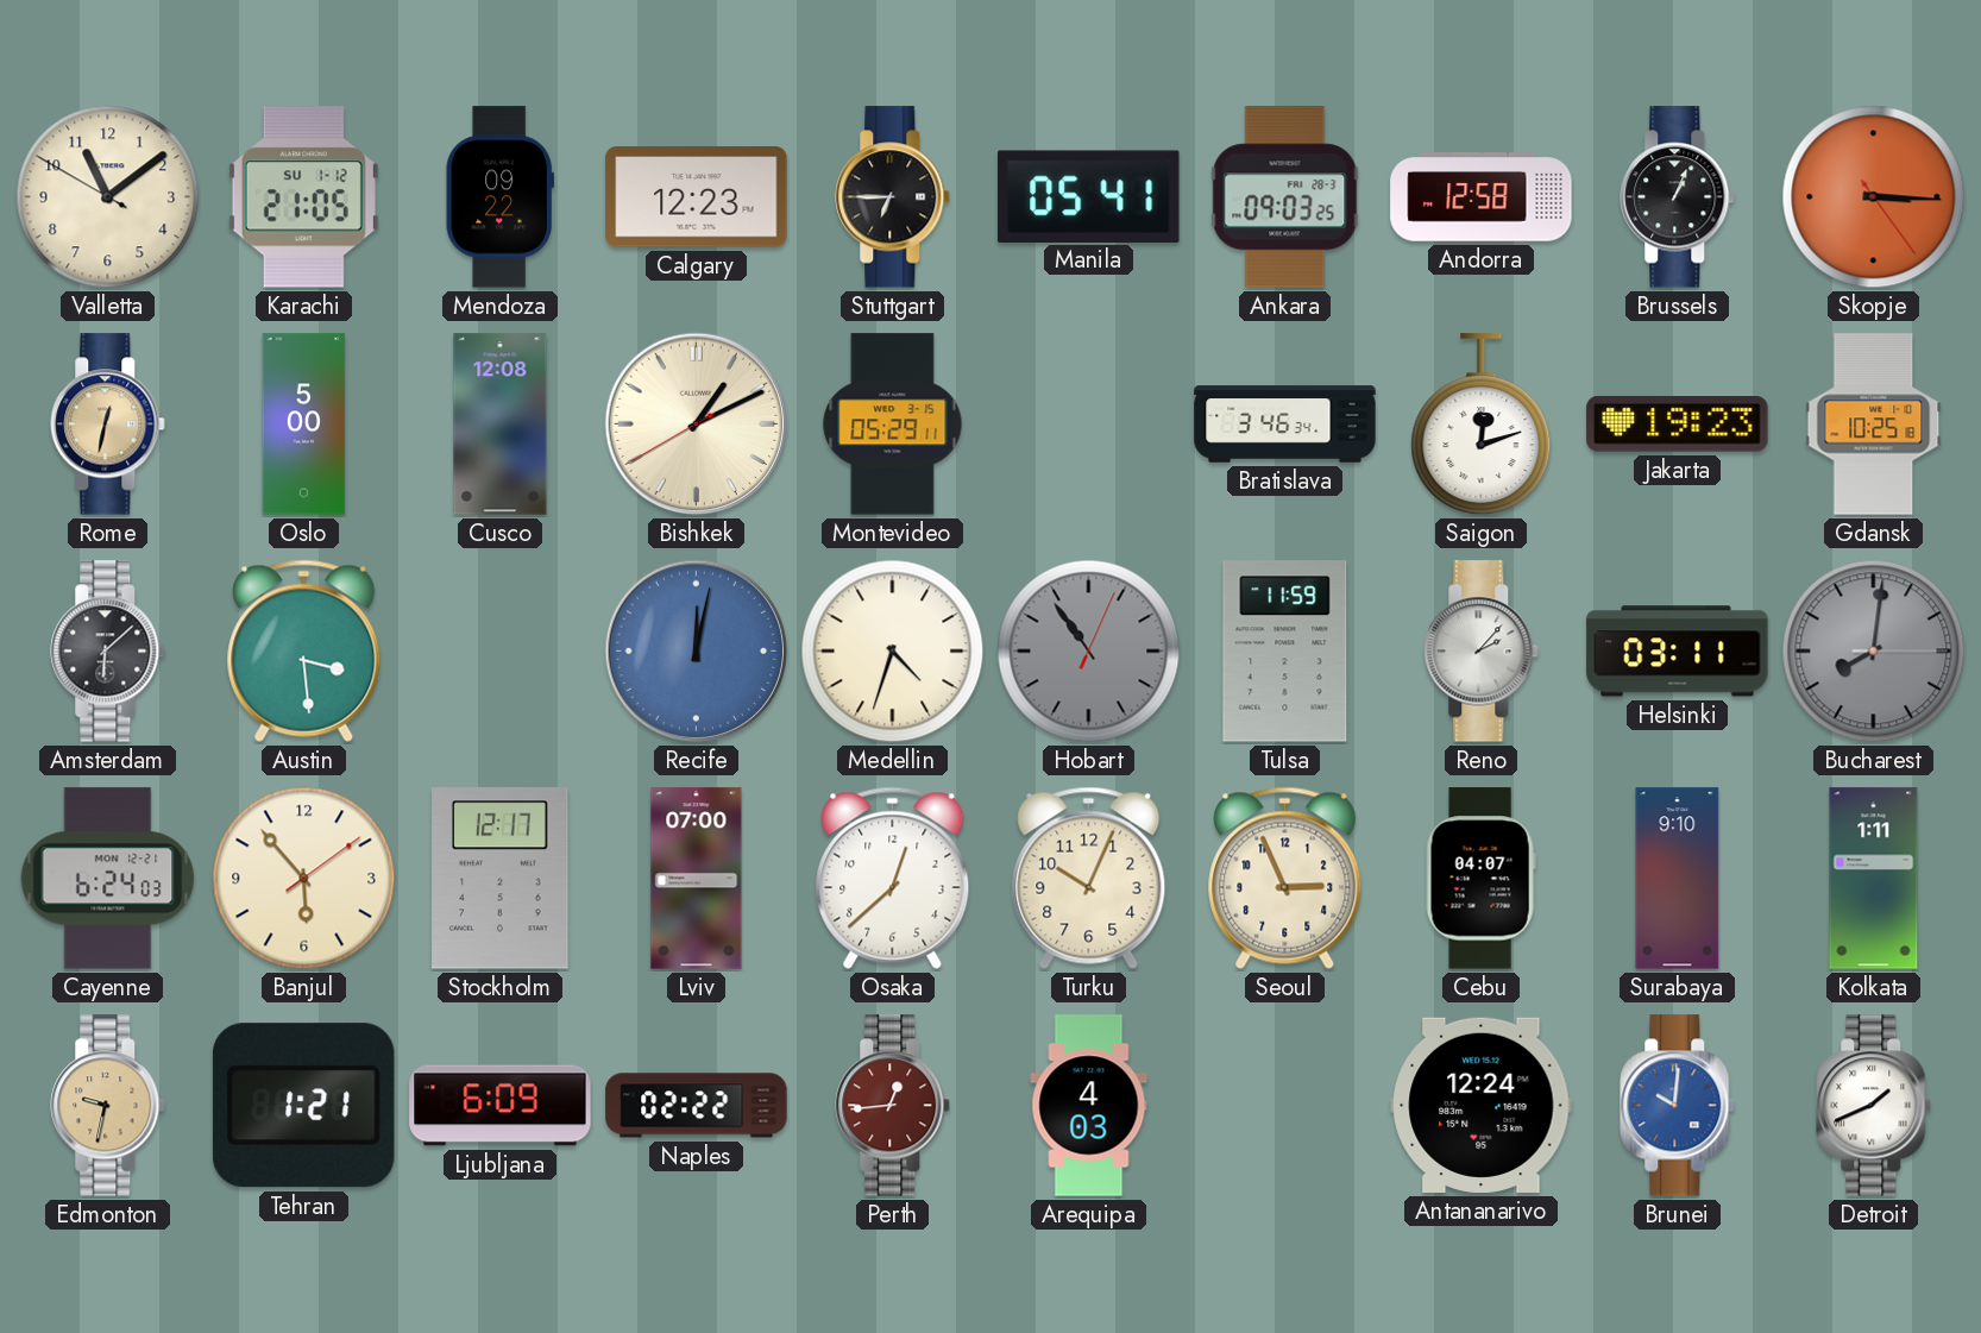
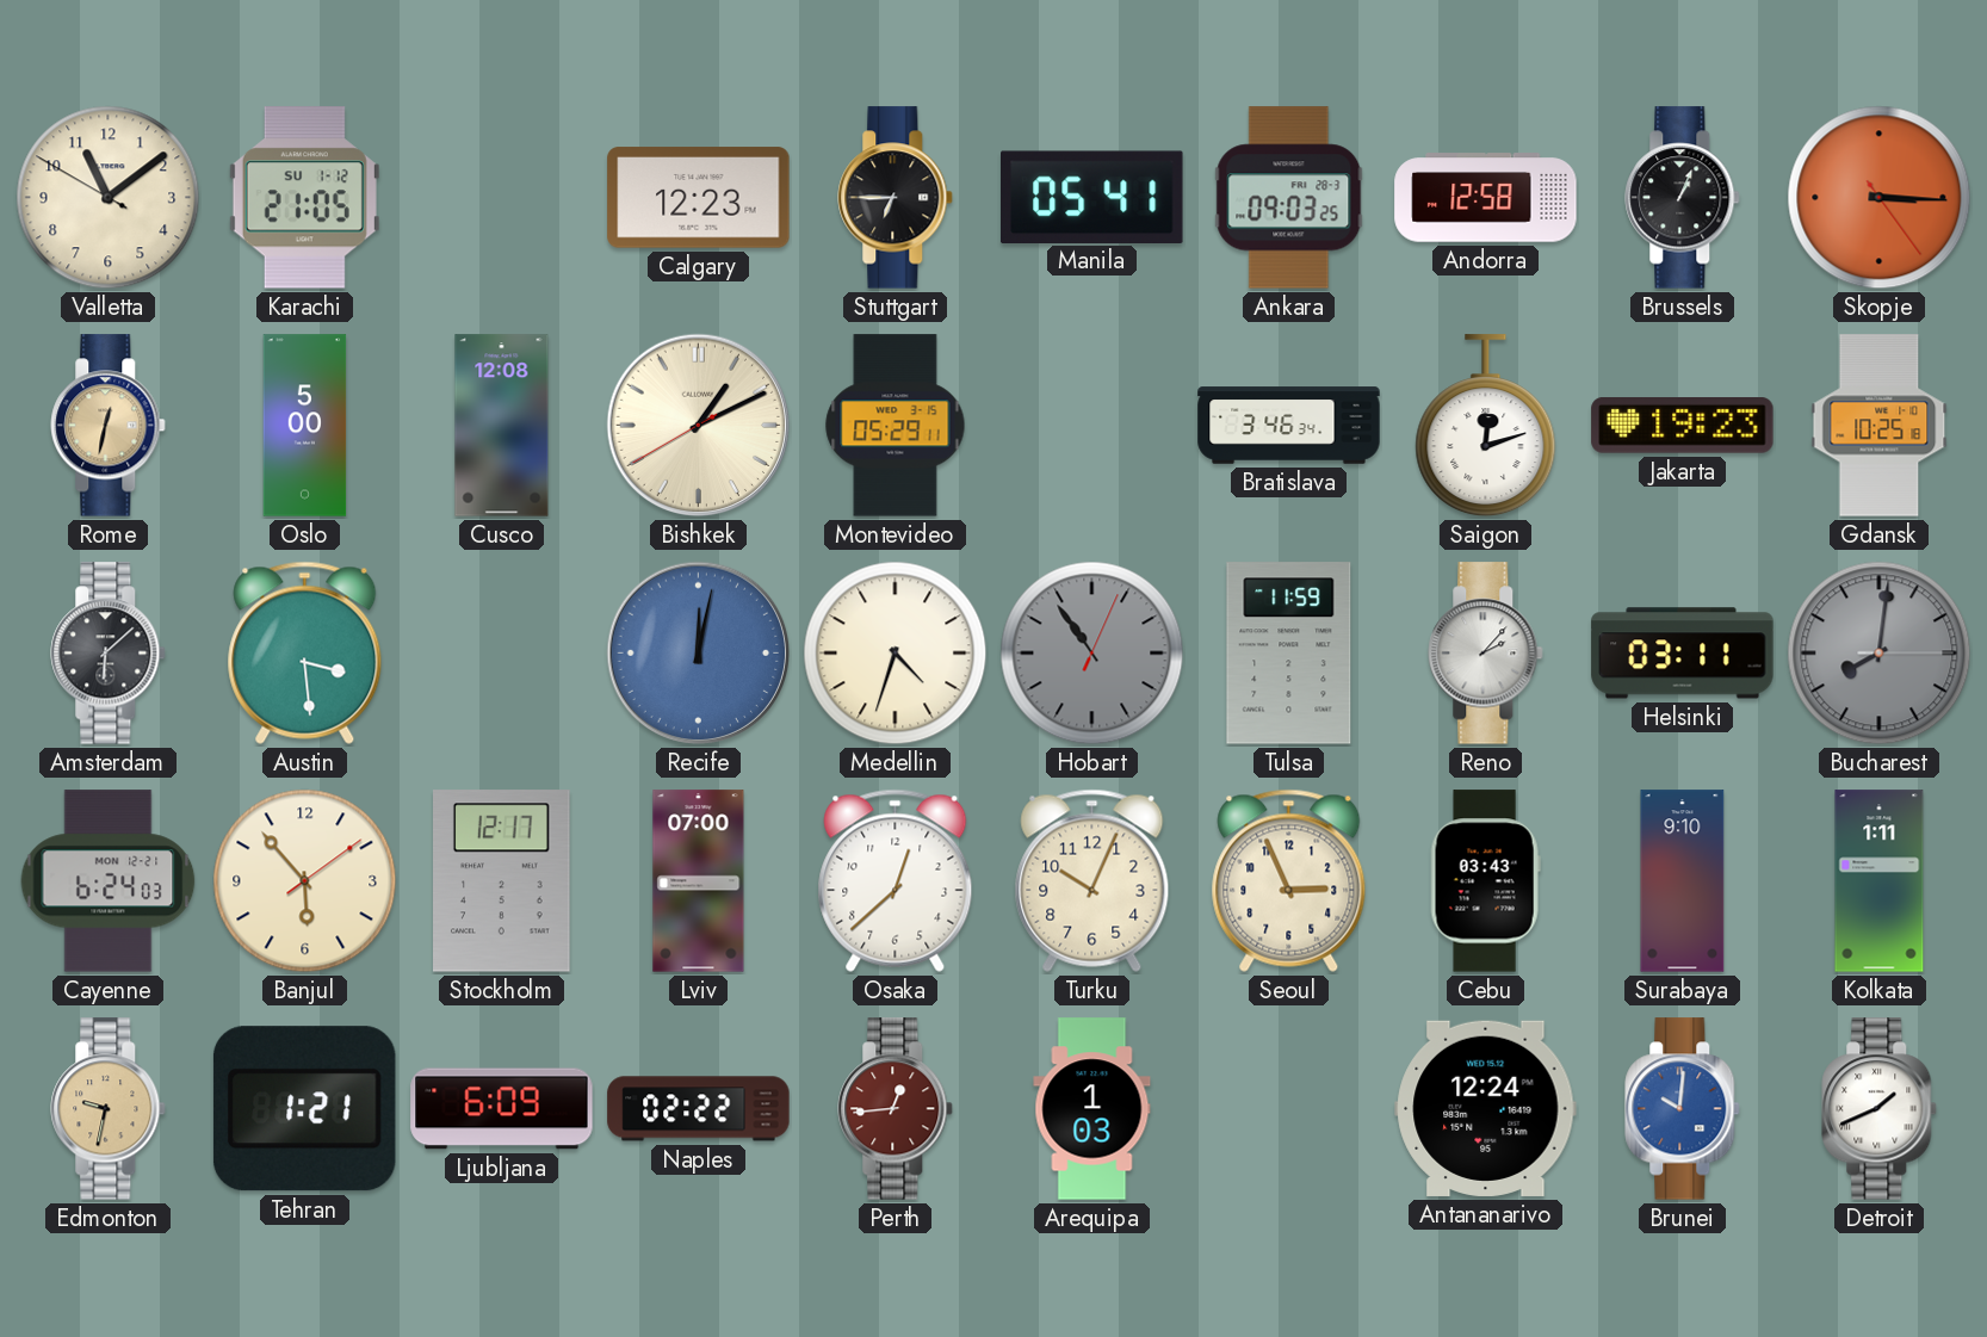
Mendoza: 09:22 -> none
Cebu: 04:07 -> 03:43
Arequipa: 4:03 -> 1:03
